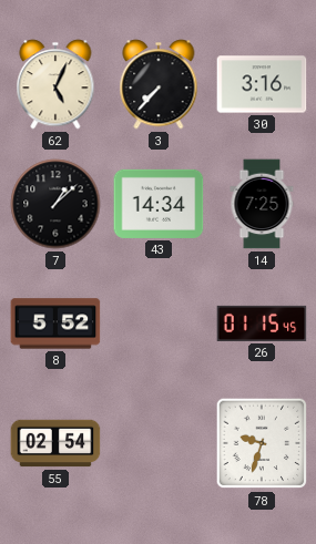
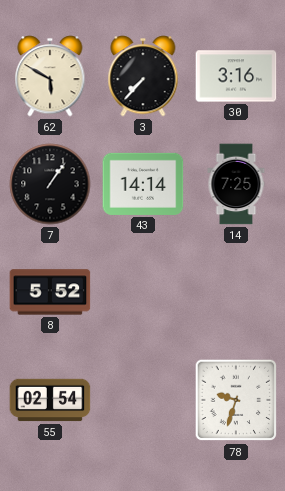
62: 5:04 -> 5:50
7: 1:08 -> 1:06
43: 14:34 -> 14:14
26: 01:15 -> none
